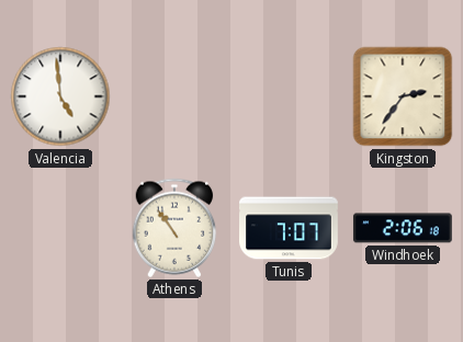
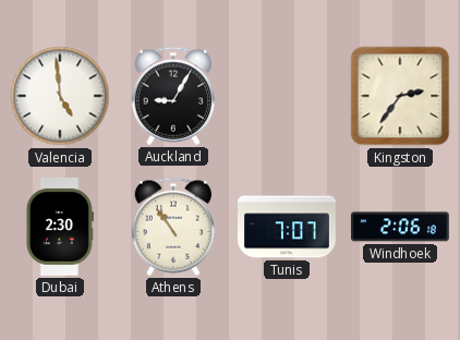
Auckland: none -> 9:05
Dubai: none -> 2:30
